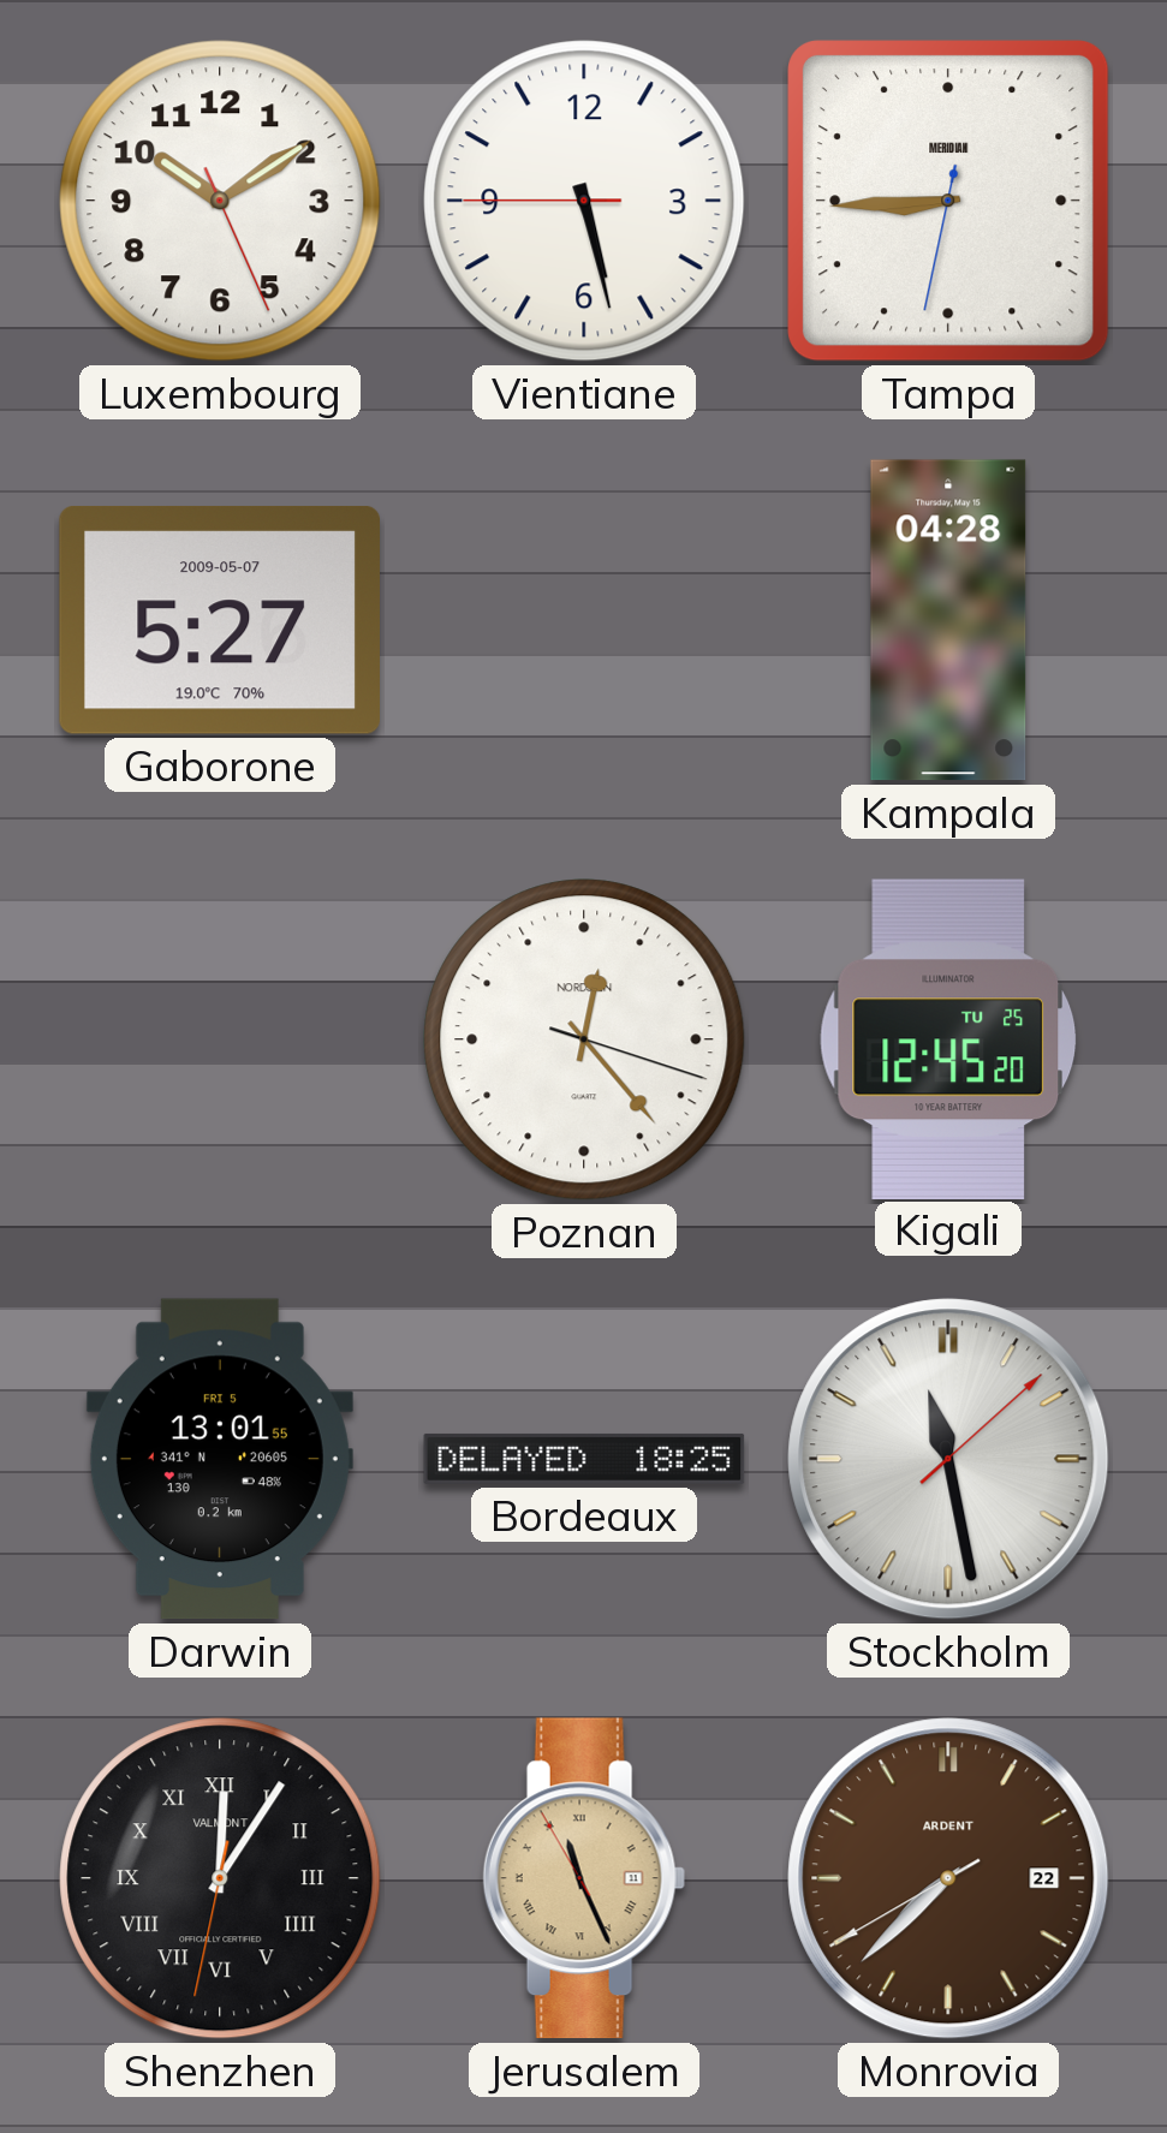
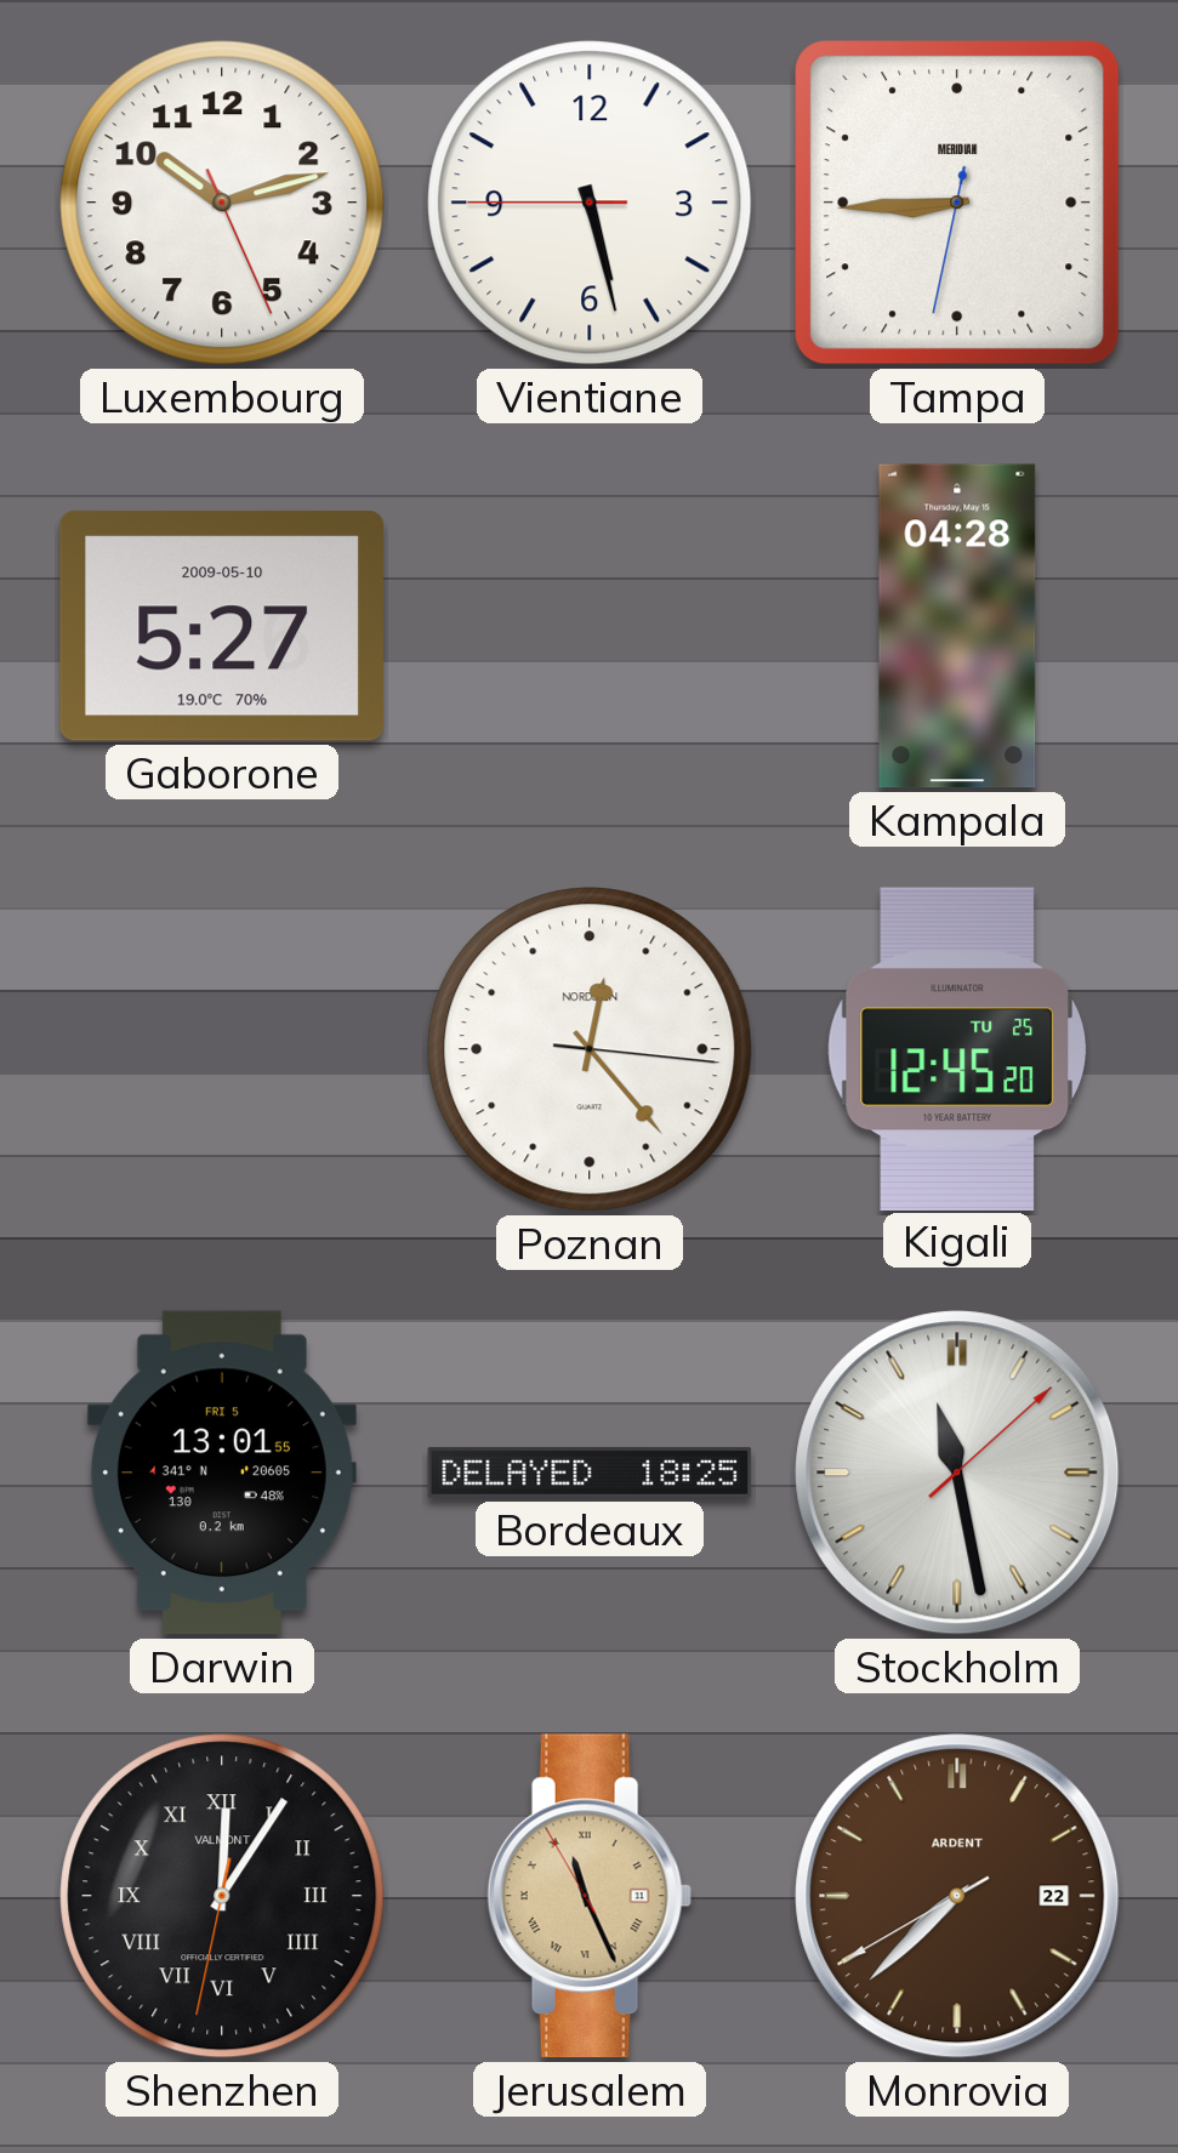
Luxembourg: 10:09 -> 10:12
Gaborone date: 2009-05-07 -> 2009-05-10
Poznan: 12:23:18 -> 12:23:16
